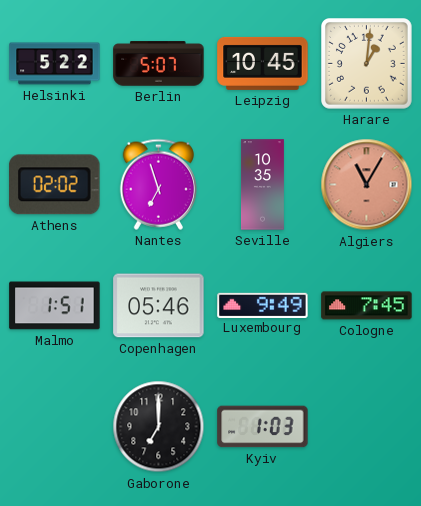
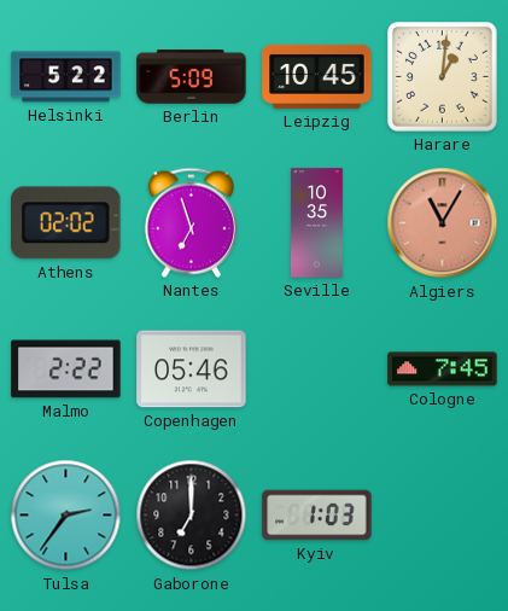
Berlin: 5:07 -> 5:09
Malmo: 1:51 -> 2:22
Luxembourg: 9:49 -> none
Tulsa: none -> 2:36
